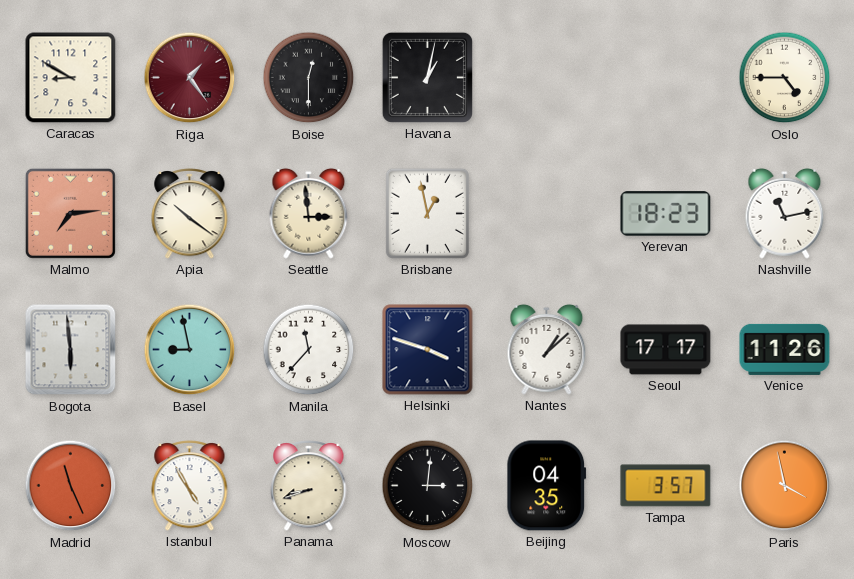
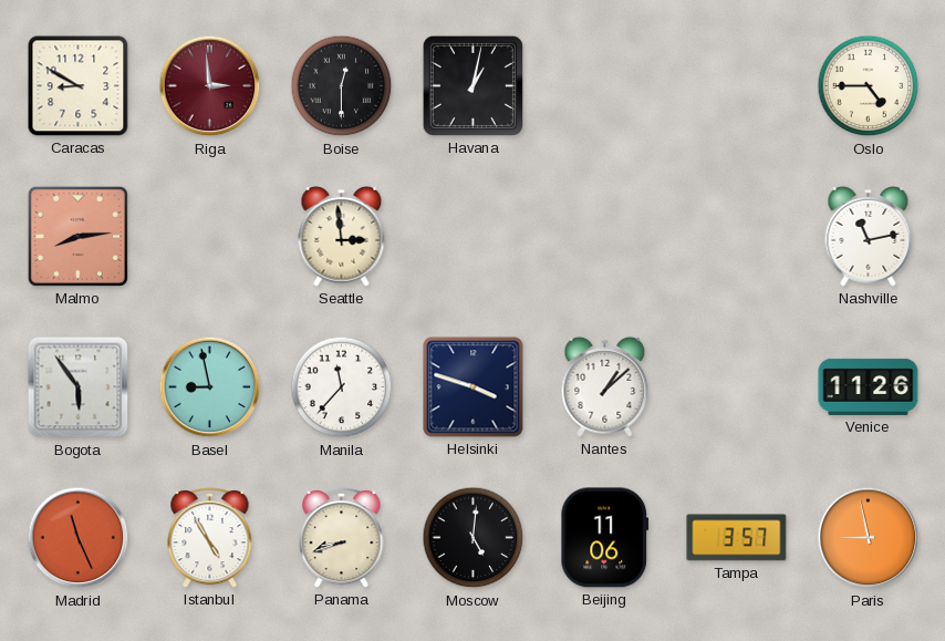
Riga: 1:24 -> 2:59
Malmo: 7:14 -> 8:14
Apia: 10:21 -> none
Brisbane: 12:58 -> none
Yerevan: 18:23 -> none
Bogota: 5:59 -> 5:54
Seoul: 17:17 -> none
Moscow: 3:01 -> 5:01
Beijing: 04:35 -> 11:06
Paris: 3:58 -> 8:58
